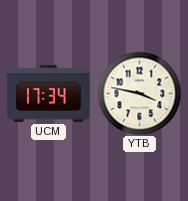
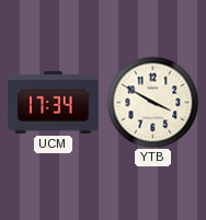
YTB: 3:47 -> 3:50
